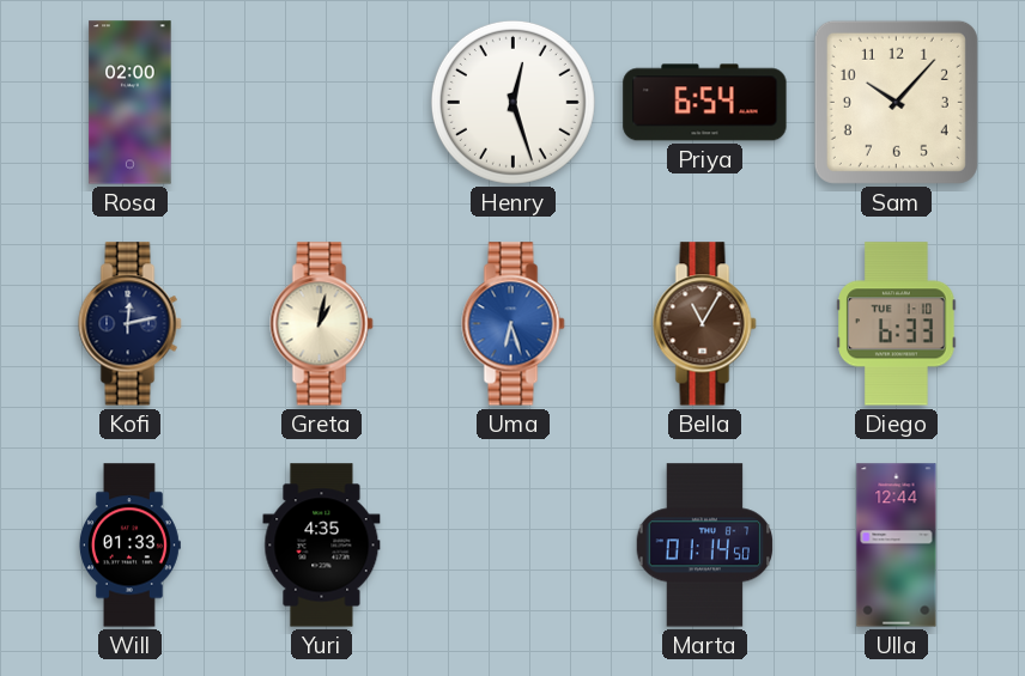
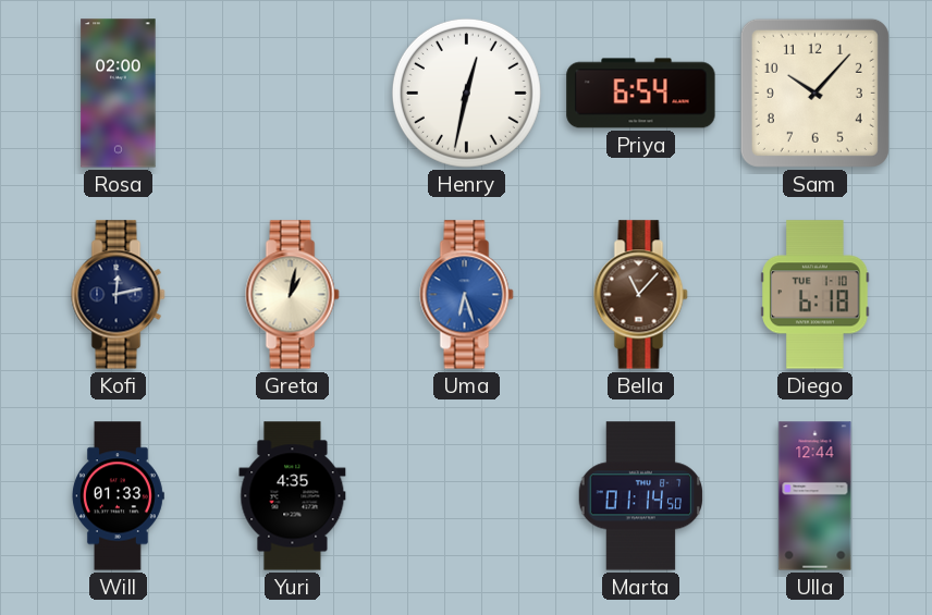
Henry: 12:27 -> 12:32
Bella: 11:05 -> 11:07
Diego: 6:33 -> 6:18
